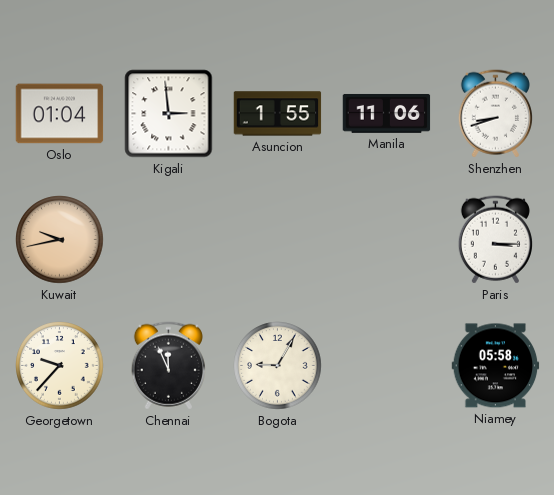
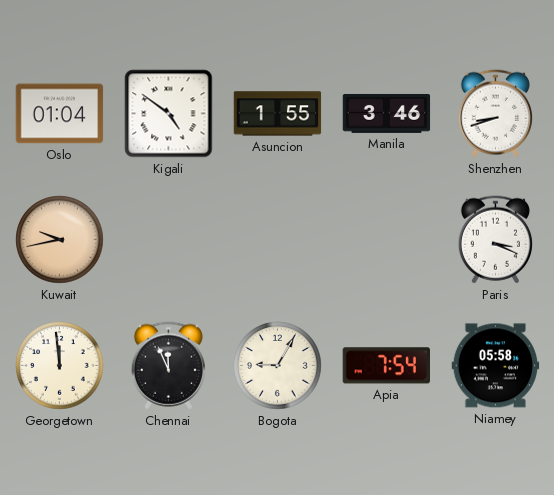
Kigali: 2:59 -> 4:51
Manila: 11:06 -> 3:46
Paris: 3:15 -> 3:19
Georgetown: 9:37 -> 11:59
Apia: none -> 7:54
